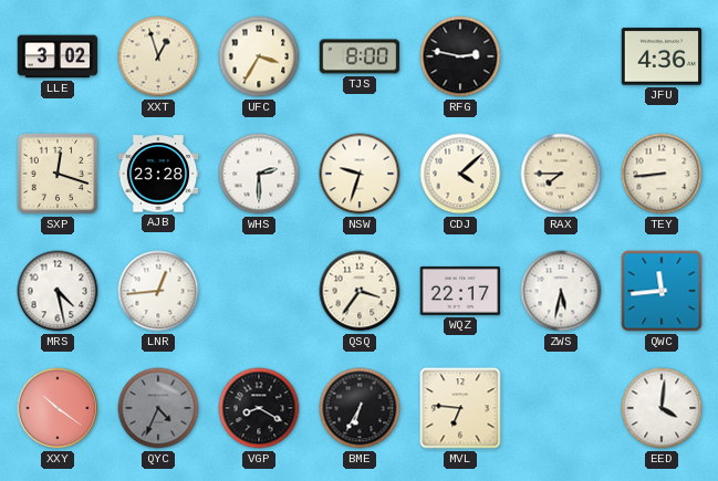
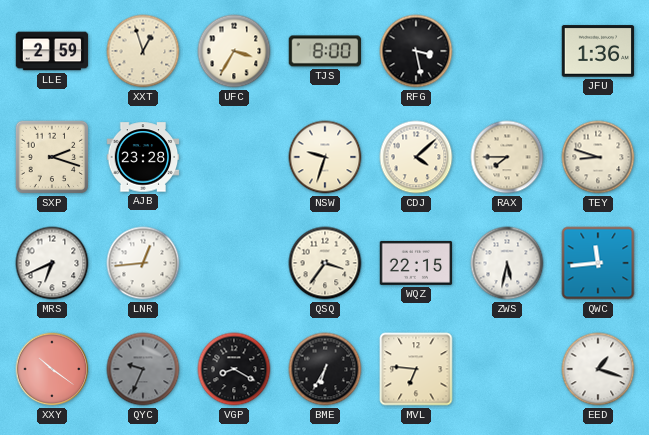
LLE: 3:02 -> 2:59
RFG: 2:47 -> 3:28
JFU: 4:36 -> 1:36
SXP: 12:18 -> 2:18
WHS: 2:30 -> none
TEY: 8:44 -> 8:48
MRS: 4:28 -> 6:41
WQZ: 22:17 -> 22:15
QYC: 4:34 -> 9:34
EED: 4:01 -> 1:18
